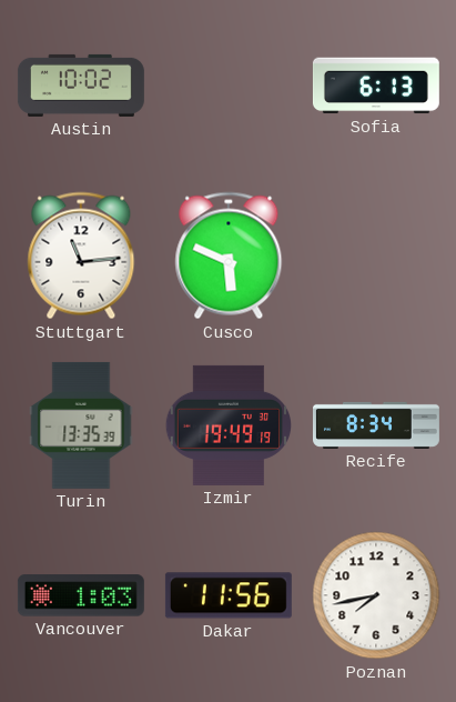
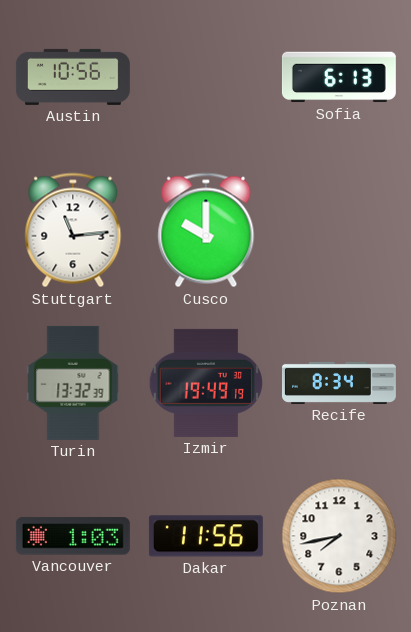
Austin: 10:02 -> 10:56
Cusco: 5:49 -> 10:00
Turin: 13:35 -> 13:32
